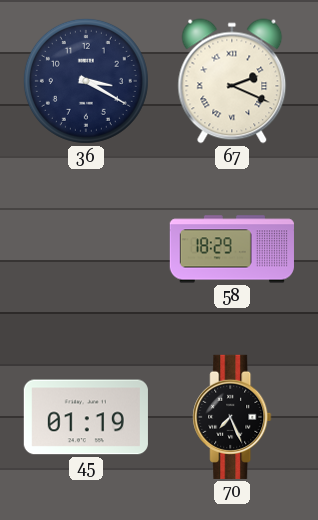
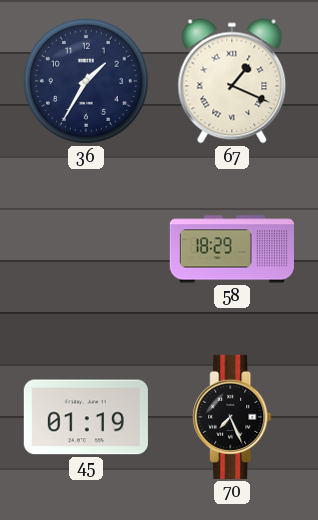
36: 3:20 -> 1:35
67: 2:19 -> 1:19
